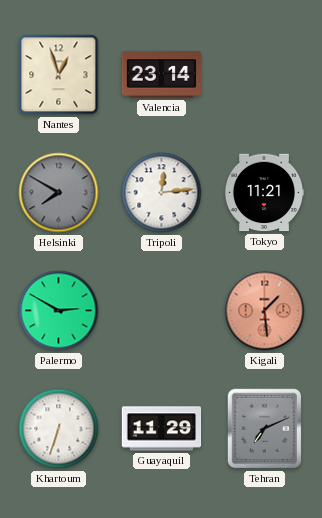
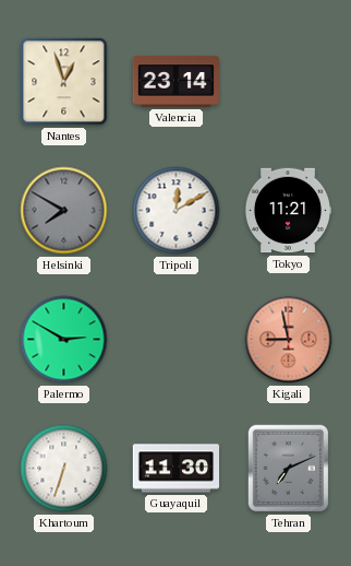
Tripoli: 12:14 -> 12:10
Kigali: 1:29 -> 8:58
Guayaquil: 11:29 -> 11:30
